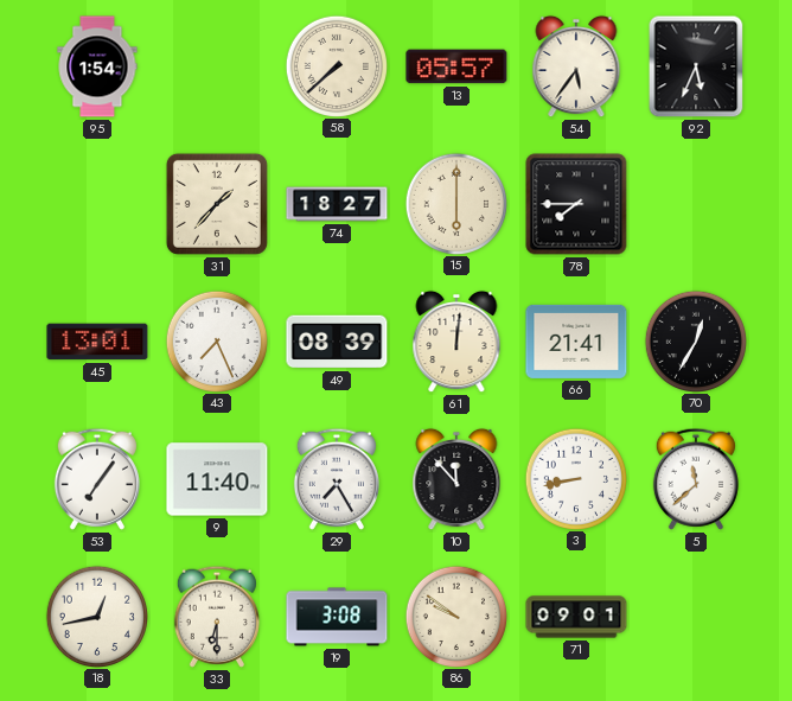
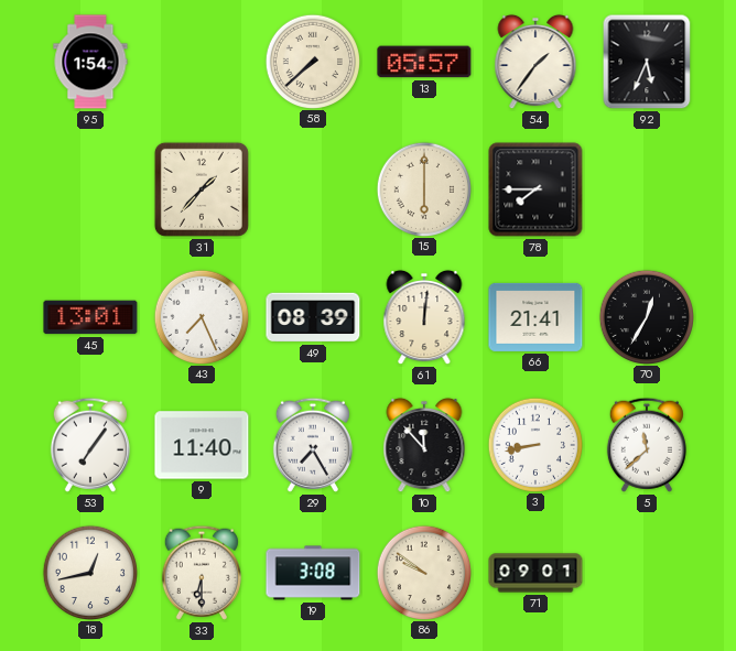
54: 5:36 -> 1:36
74: 18:27 -> none
